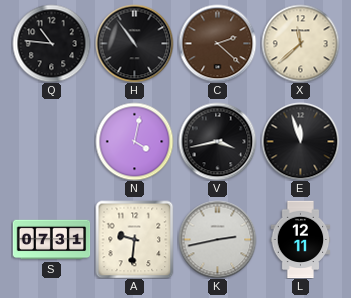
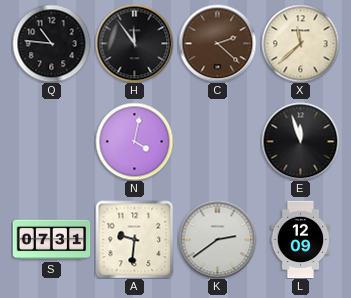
H: 10:54 -> 11:54
V: 3:43 -> none
K: 2:43 -> 2:39
L: 12:11 -> 12:09
